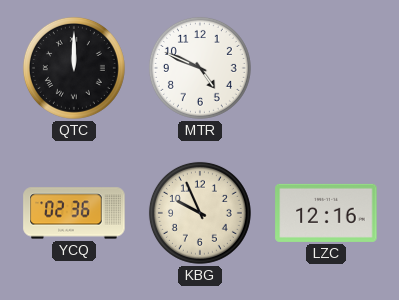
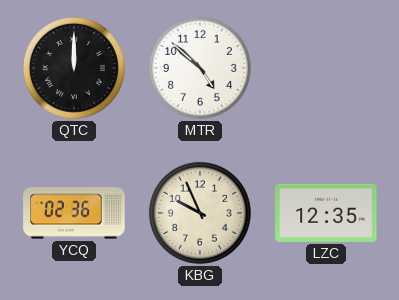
MTR: 4:49 -> 4:52
LZC: 12:16 -> 12:35
